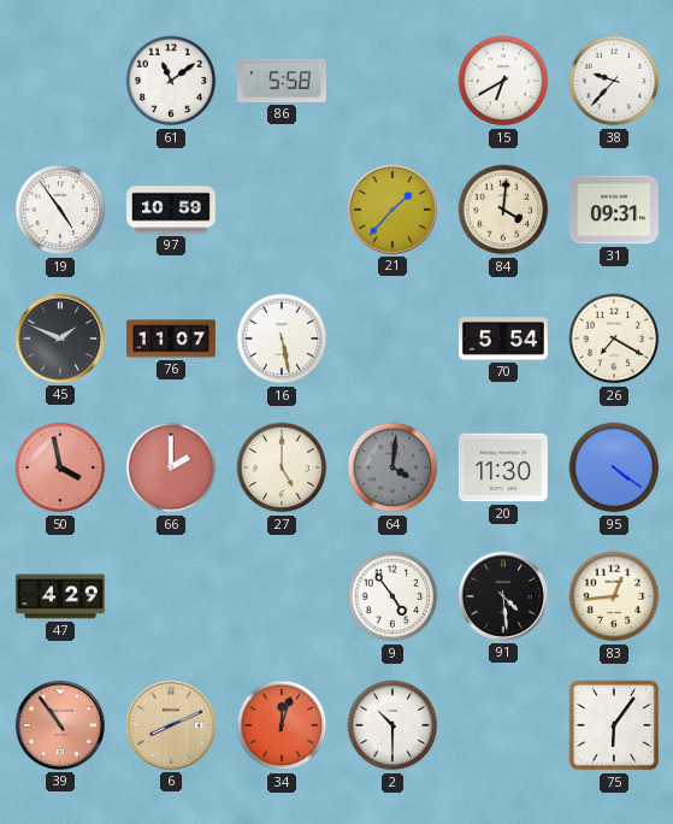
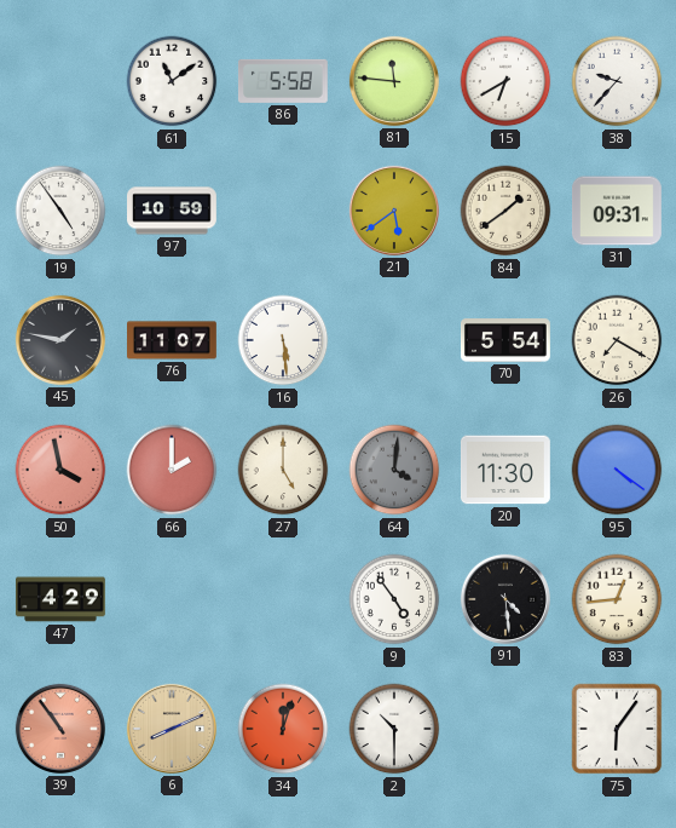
81: none -> 11:46
21: 1:37 -> 5:39
84: 4:01 -> 1:39
45: 1:49 -> 1:47
16: 5:28 -> 5:29
